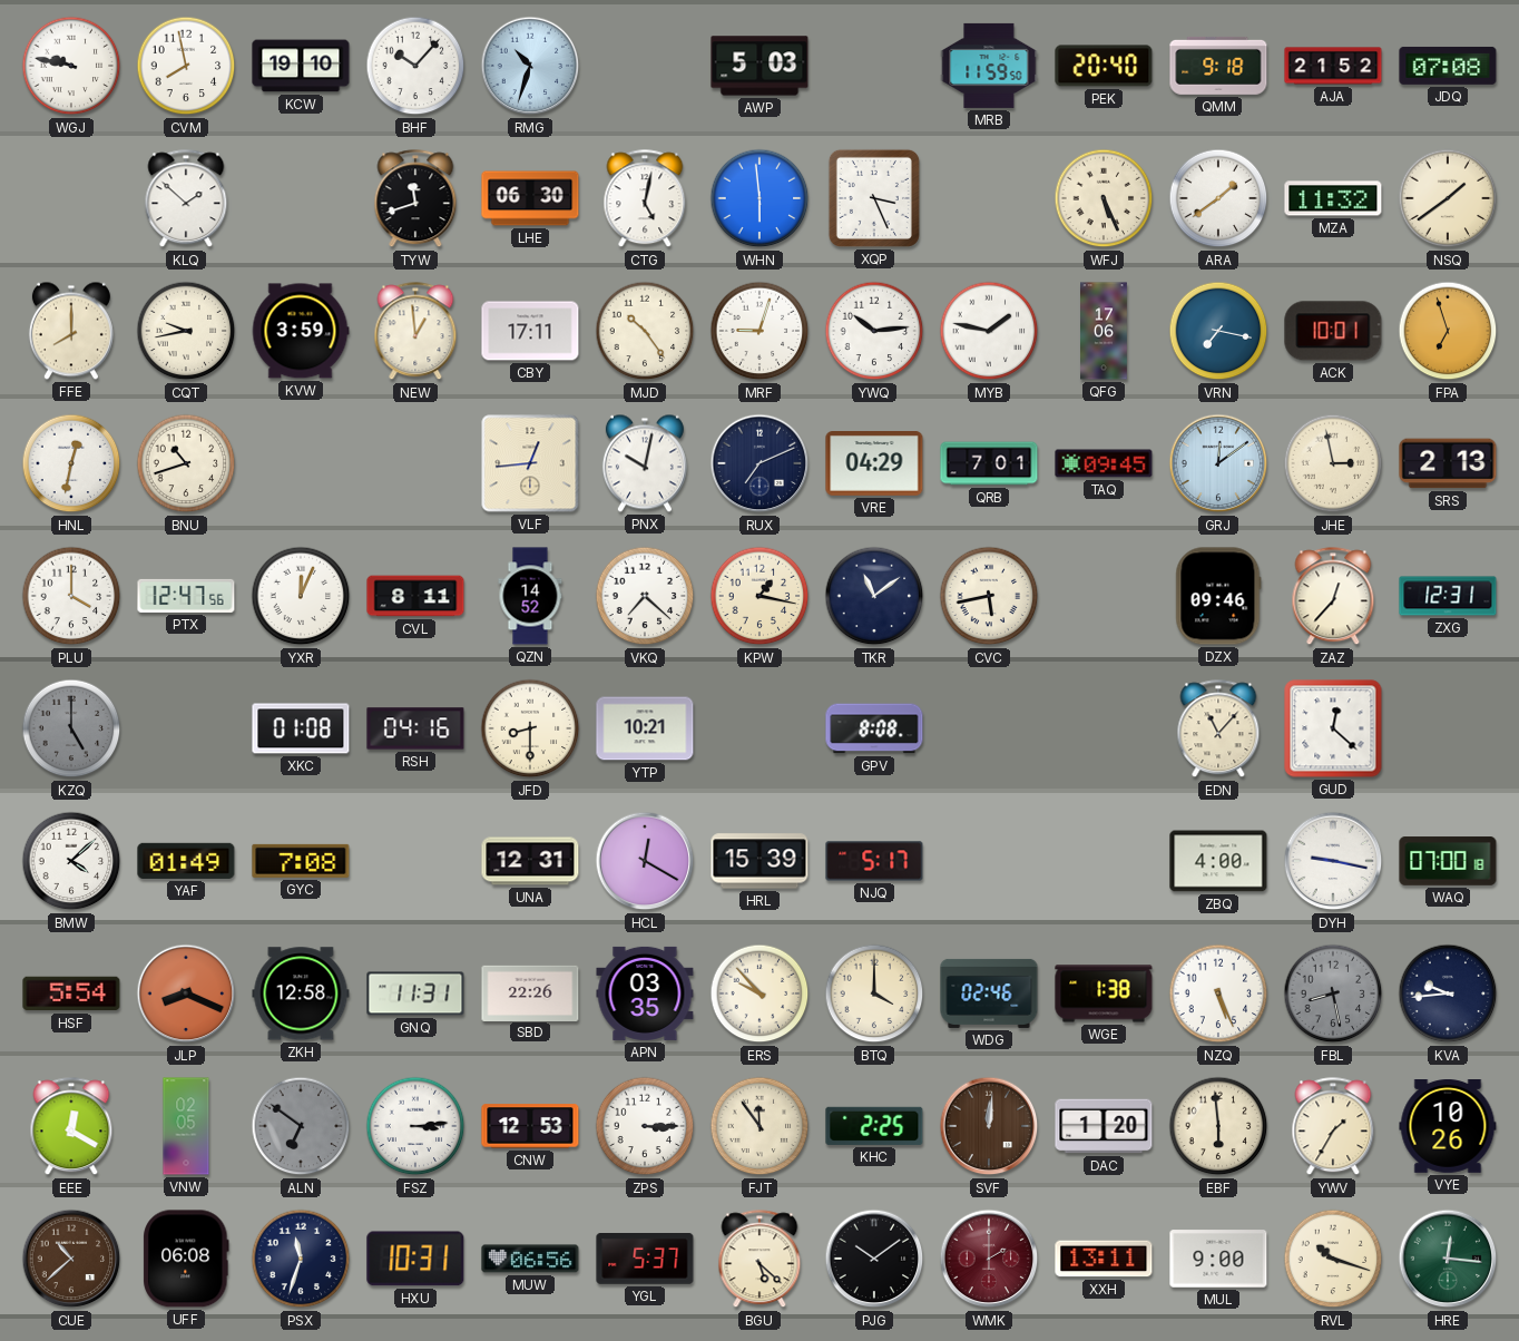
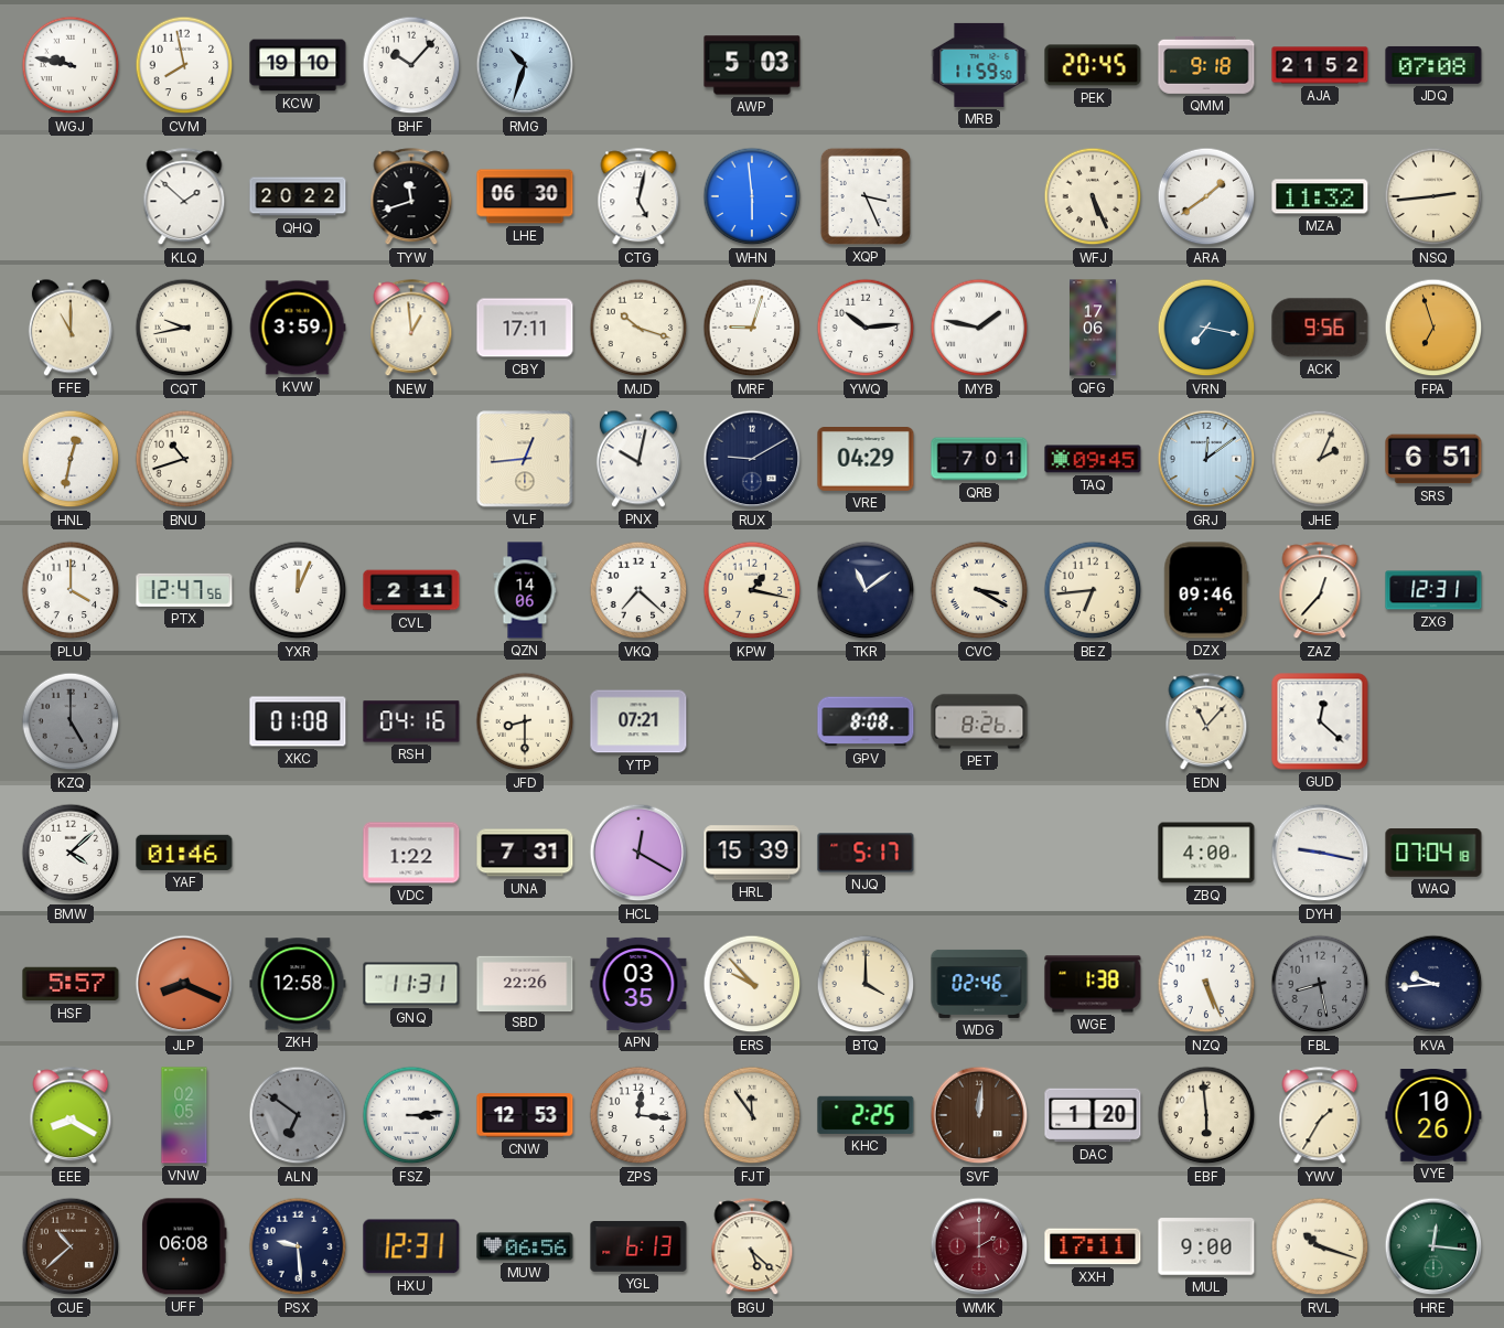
PEK: 20:40 -> 20:45
QHQ: none -> 20:22
NSQ: 1:39 -> 2:44
FFE: 8:00 -> 11:00
MJD: 10:24 -> 10:18
ACK: 10:01 -> 9:56
RUX: 7:11 -> 9:10
JHE: 2:58 -> 2:04
SRS: 2:13 -> 6:51
CVL: 8:11 -> 2:11
QZN: 14:52 -> 14:06
CVC: 5:43 -> 3:20
BEZ: none -> 6:44
YTP: 10:21 -> 07:21
PET: none -> 8:26
YAF: 01:49 -> 01:46
GYC: 7:08 -> none
VDC: none -> 1:22
UNA: 12:31 -> 7:31
WAQ: 07:00 -> 07:04
HSF: 5:54 -> 5:57
EEE: 12:20 -> 8:20
ZPS: 3:15 -> 12:16
PSX: 11:33 -> 9:29
HXU: 10:31 -> 12:31
YGL: 5:37 -> 6:13
PJG: 10:09 -> none
XXH: 13:11 -> 17:11
